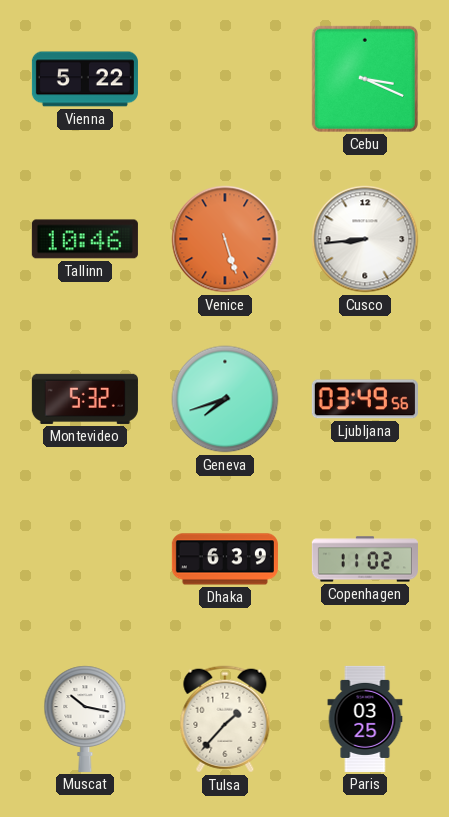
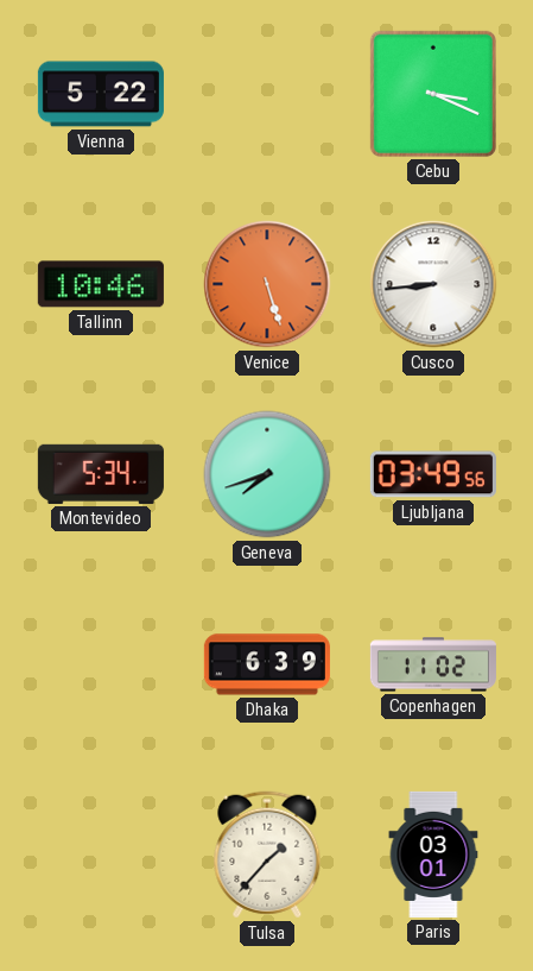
Montevideo: 5:32 -> 5:34
Muscat: 10:17 -> none
Paris: 03:25 -> 03:01
